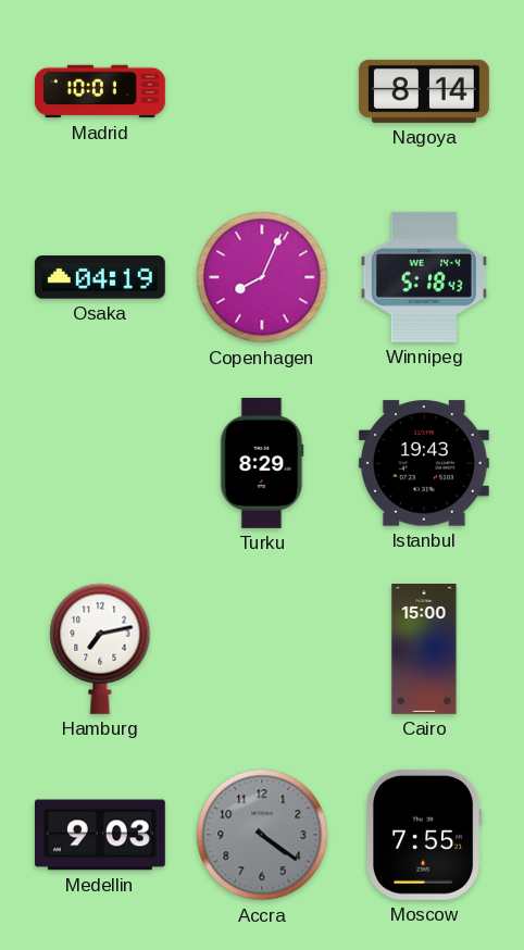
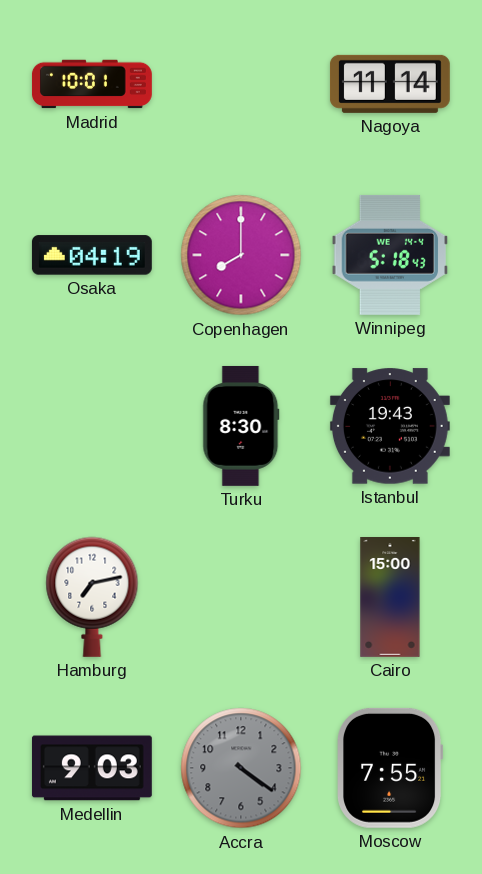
Nagoya: 8:14 -> 11:14
Copenhagen: 8:04 -> 8:00
Turku: 8:29 -> 8:30
